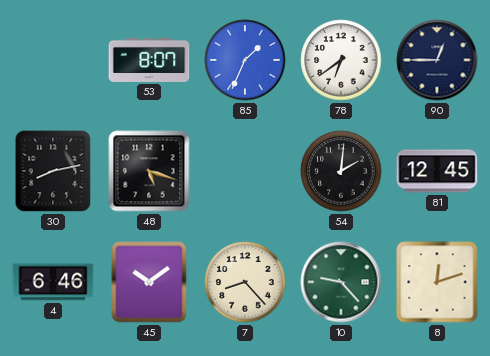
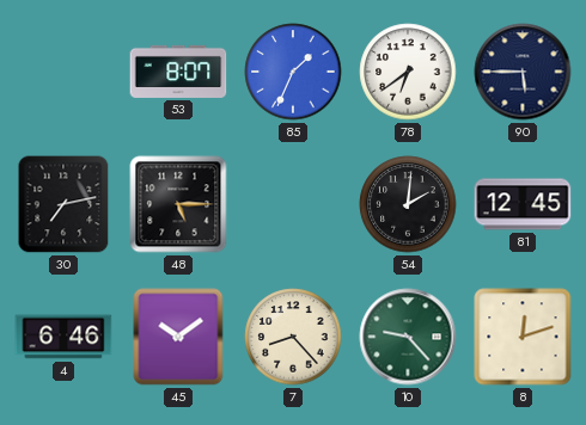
90: 12:45 -> 5:45
30: 8:13 -> 7:13
48: 5:18 -> 5:15
